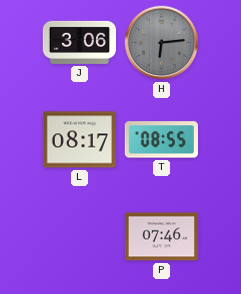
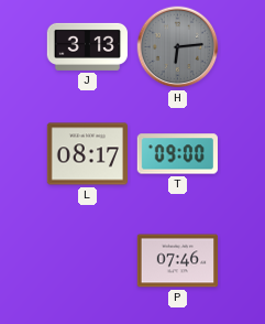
J: 3:06 -> 3:13
T: 08:55 -> 09:00
